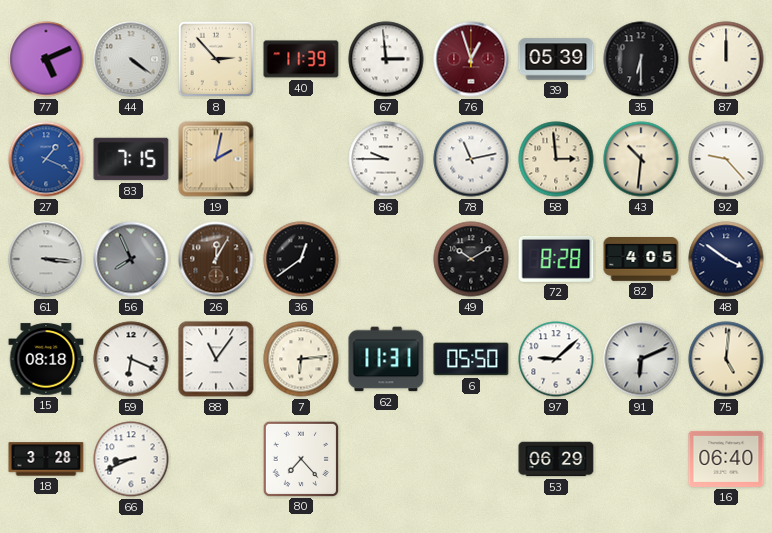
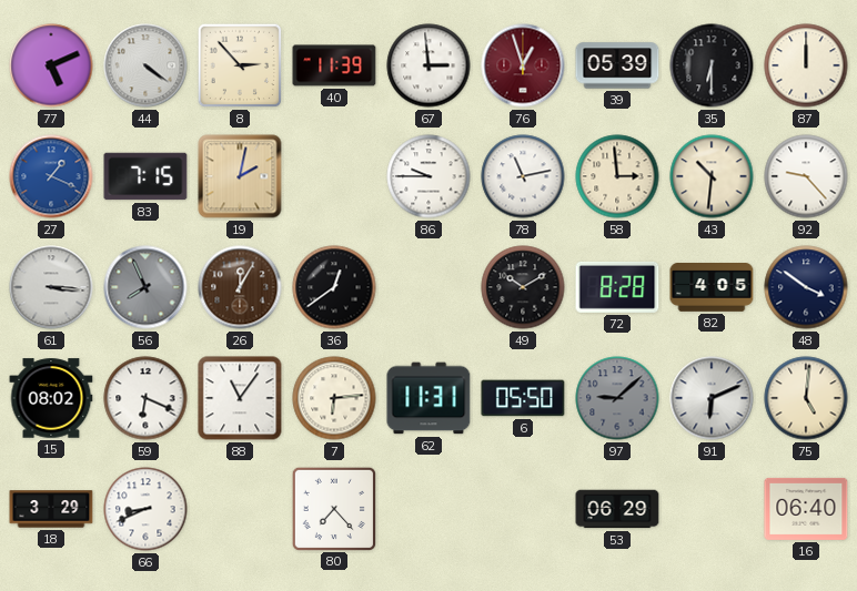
15: 08:18 -> 08:02
97 dial: white -> grey
18: 3:28 -> 3:29
